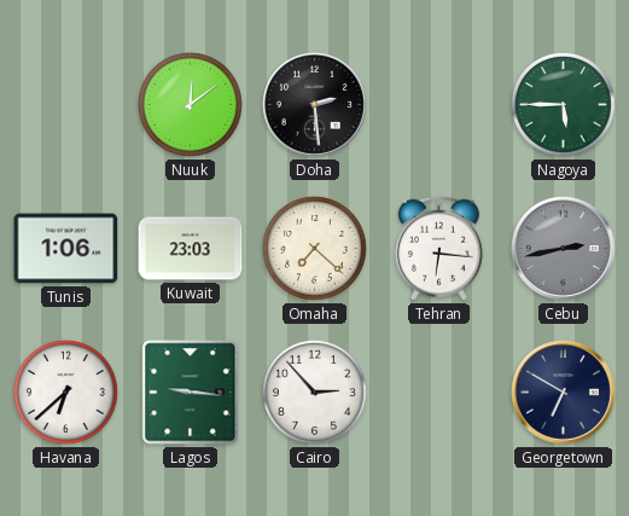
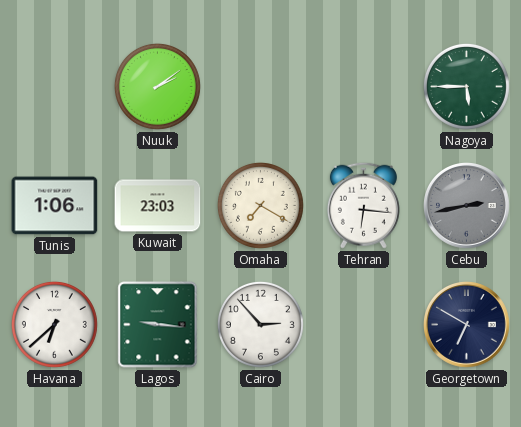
Nuuk: 12:09 -> 2:09
Doha: 2:29 -> none
Omaha: 7:22 -> 7:20
